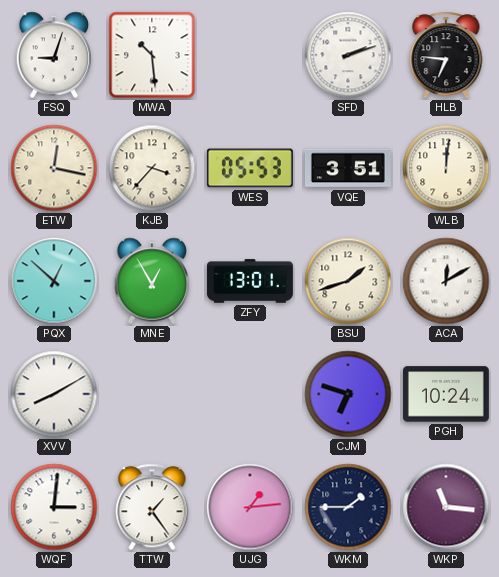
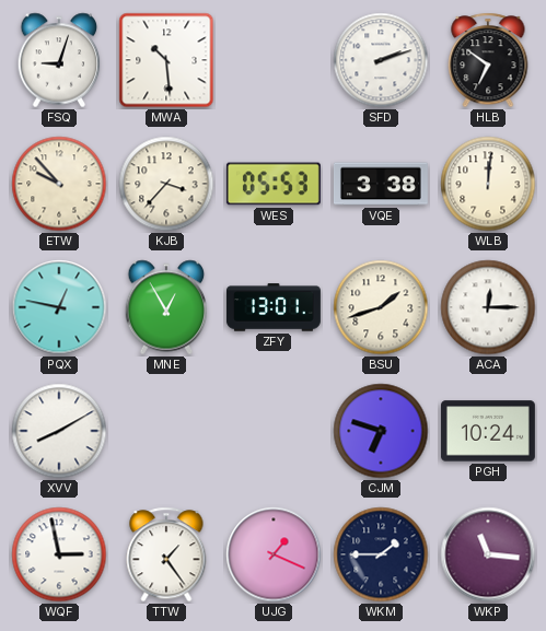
HLB: 6:46 -> 6:51
ETW: 12:17 -> 9:53
VQE: 3:51 -> 3:38
PQX: 12:52 -> 12:47
ACA: 12:10 -> 12:15
WQF: 3:01 -> 2:58
UJG: 1:14 -> 1:19
